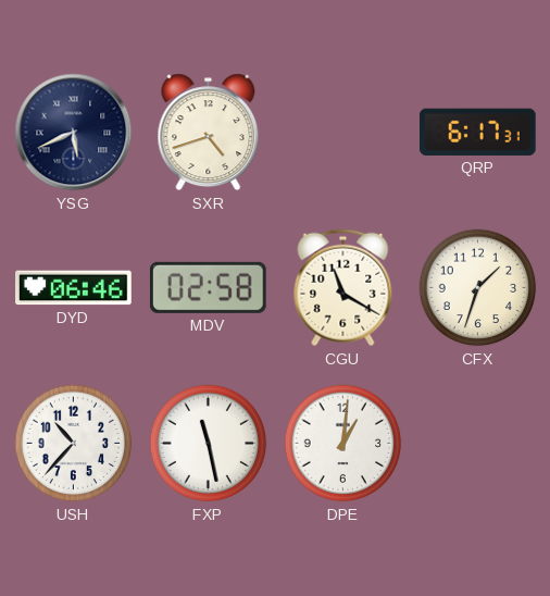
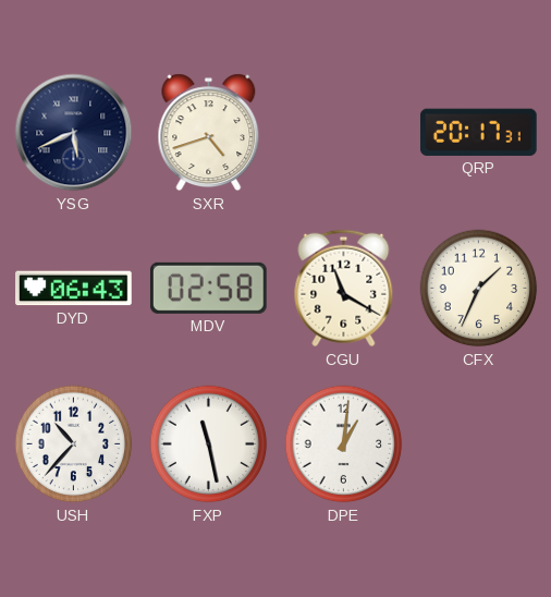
QRP: 6:17 -> 20:17
DYD: 06:46 -> 06:43
CFX: 1:33 -> 1:34
